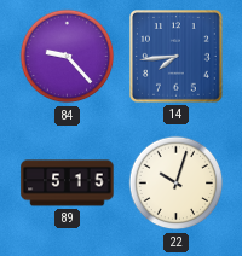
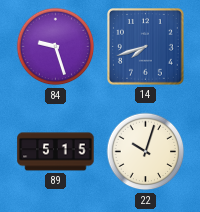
84: 9:23 -> 9:27
14: 7:44 -> 7:42
